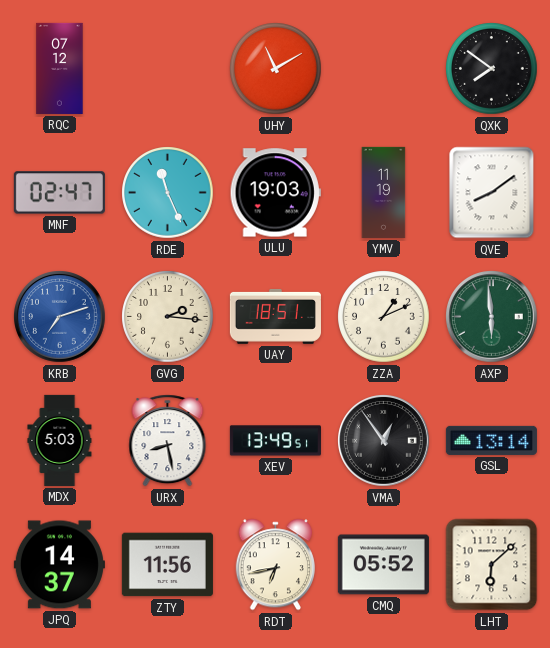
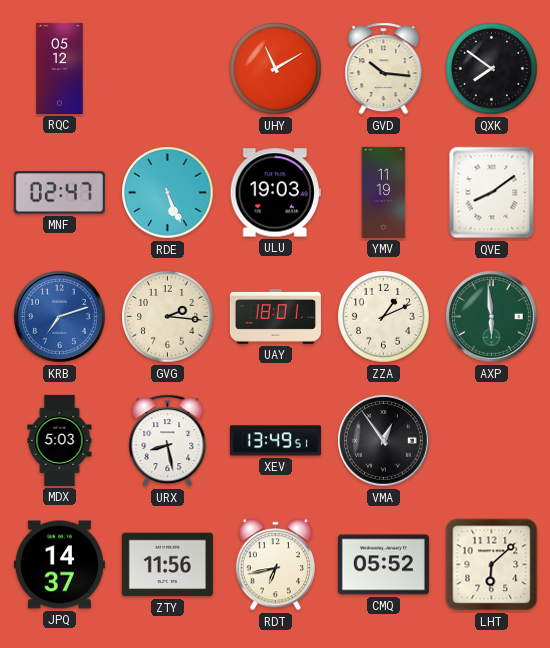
RQC: 07:12 -> 05:12
GVD: none -> 10:16
RDE: 11:26 -> 5:26
UAY: 18:51 -> 18:01
GSL: 13:14 -> none
